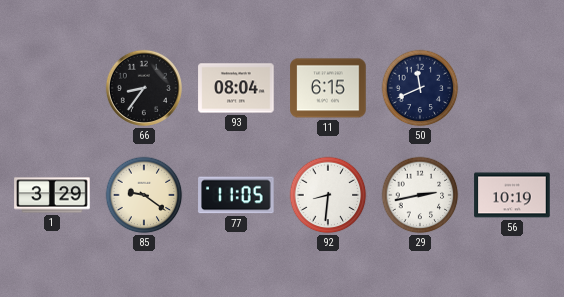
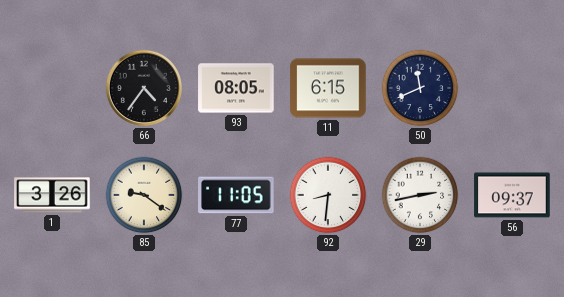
66: 8:36 -> 4:36
93: 08:04 -> 08:05
1: 3:29 -> 3:26
56: 10:19 -> 09:37
